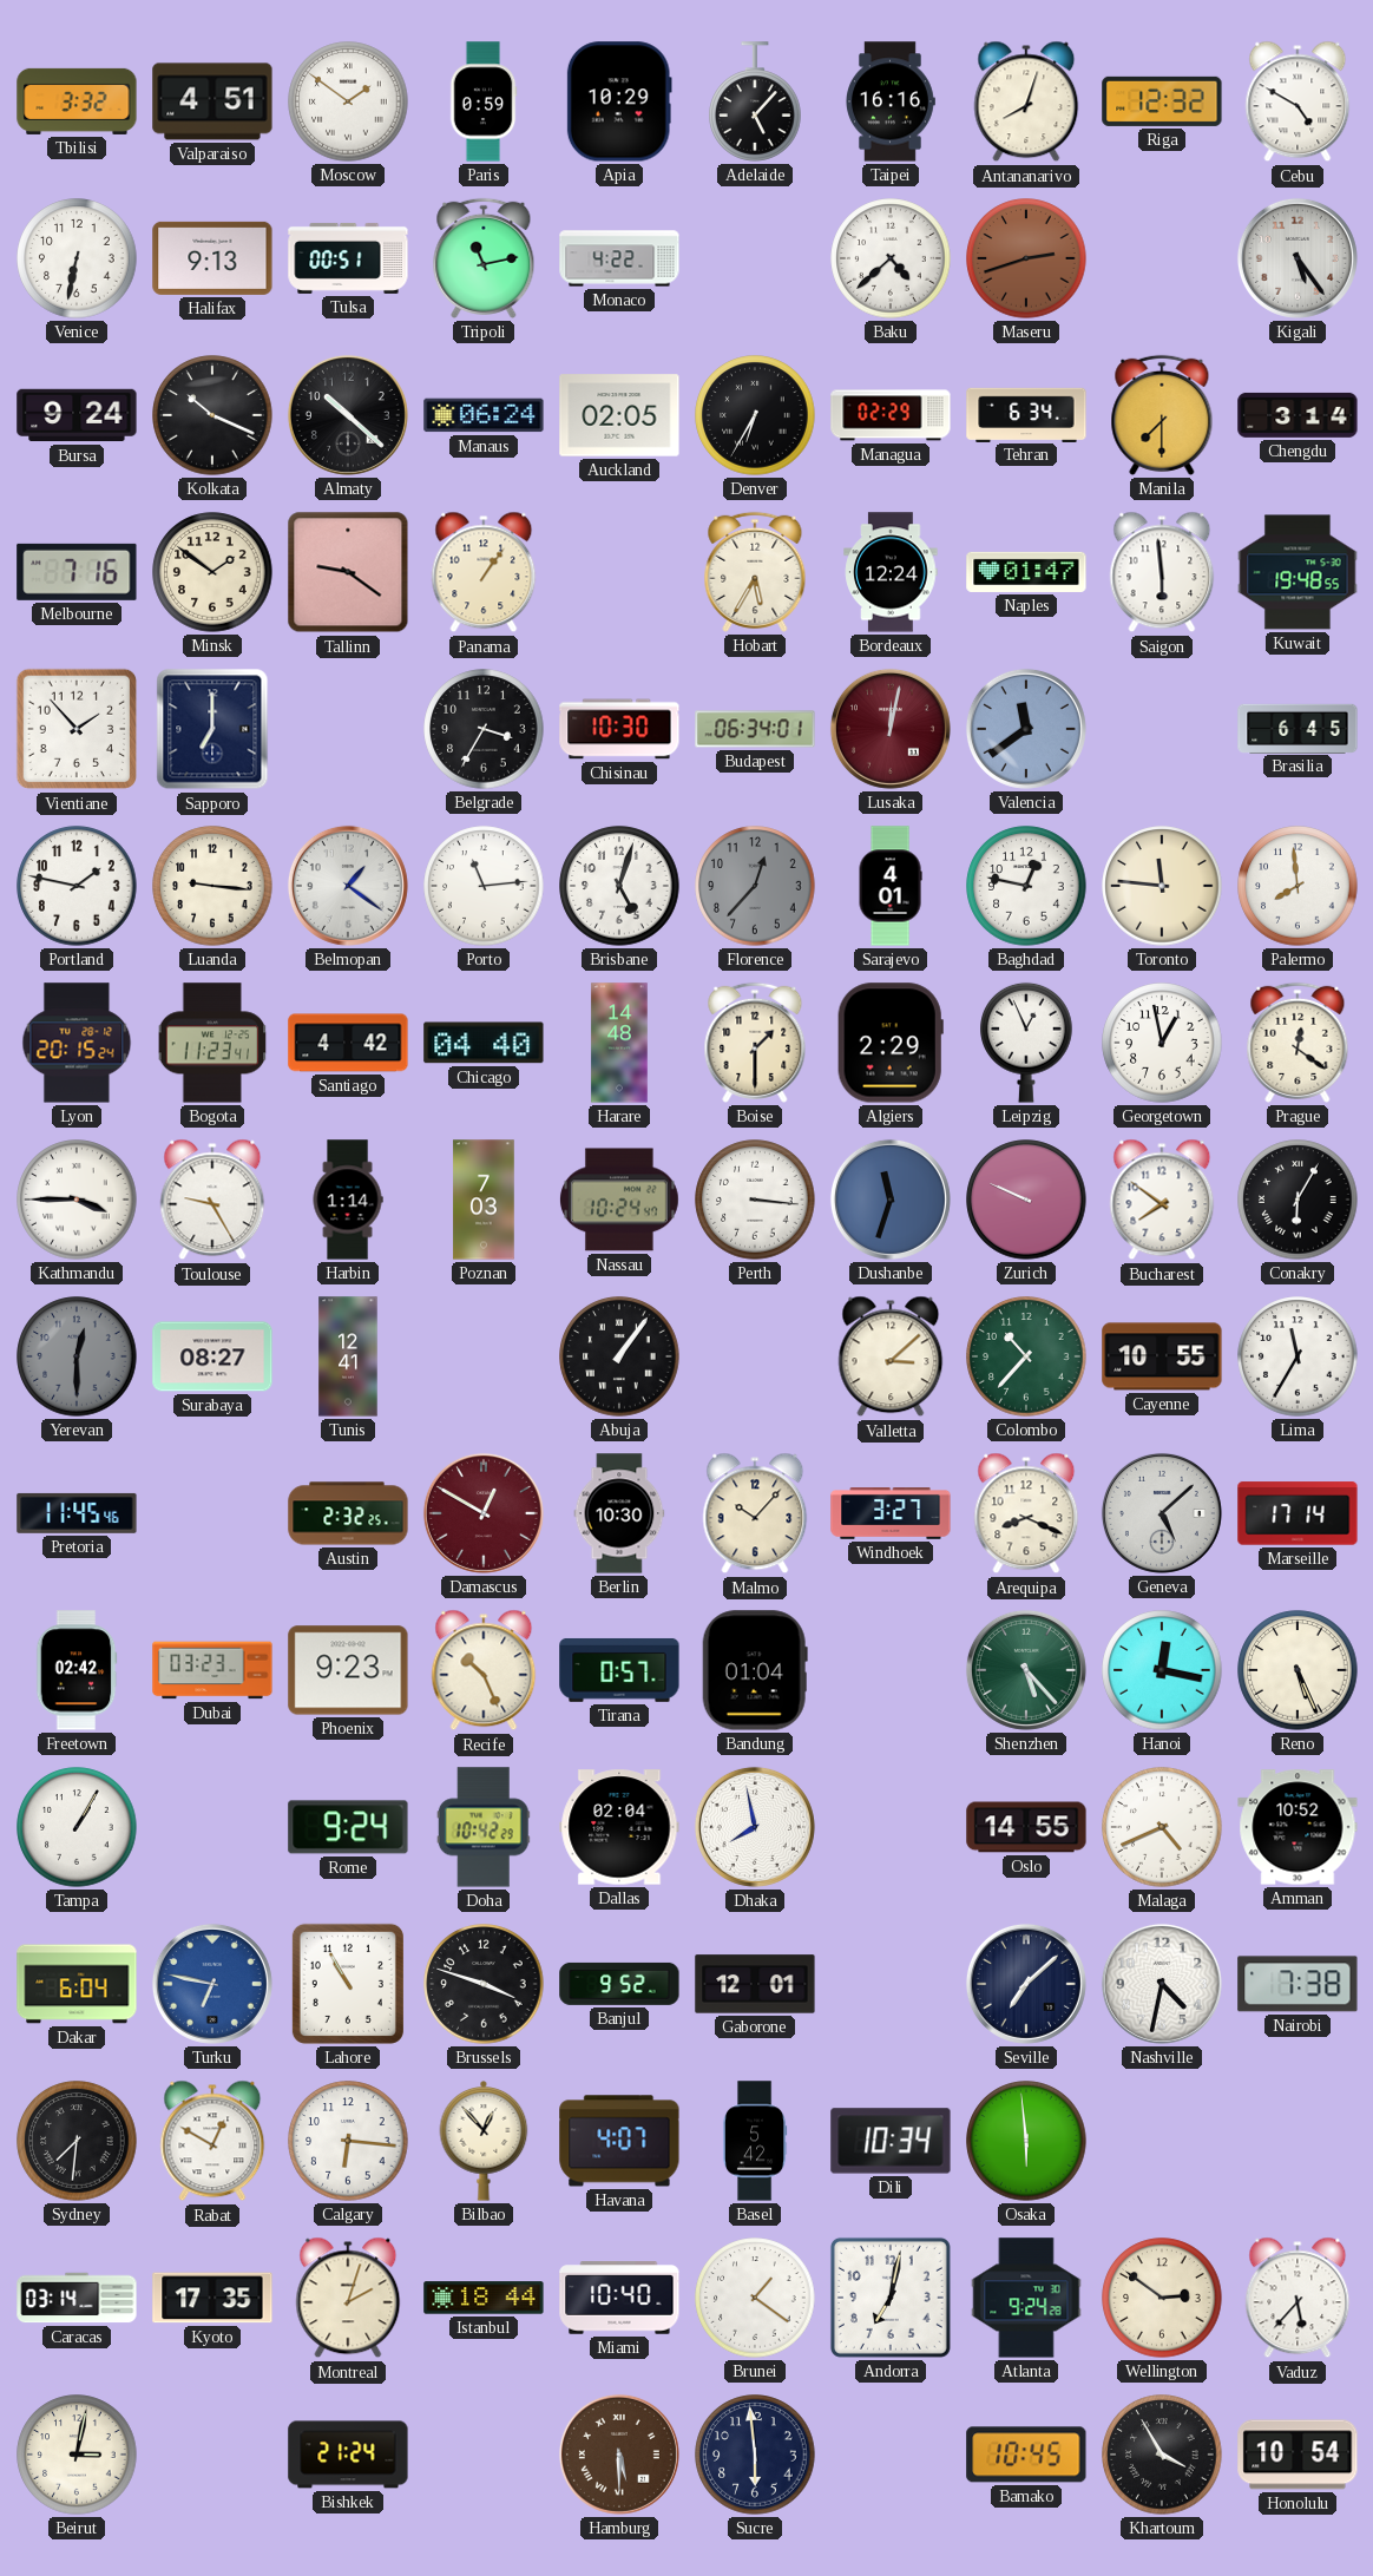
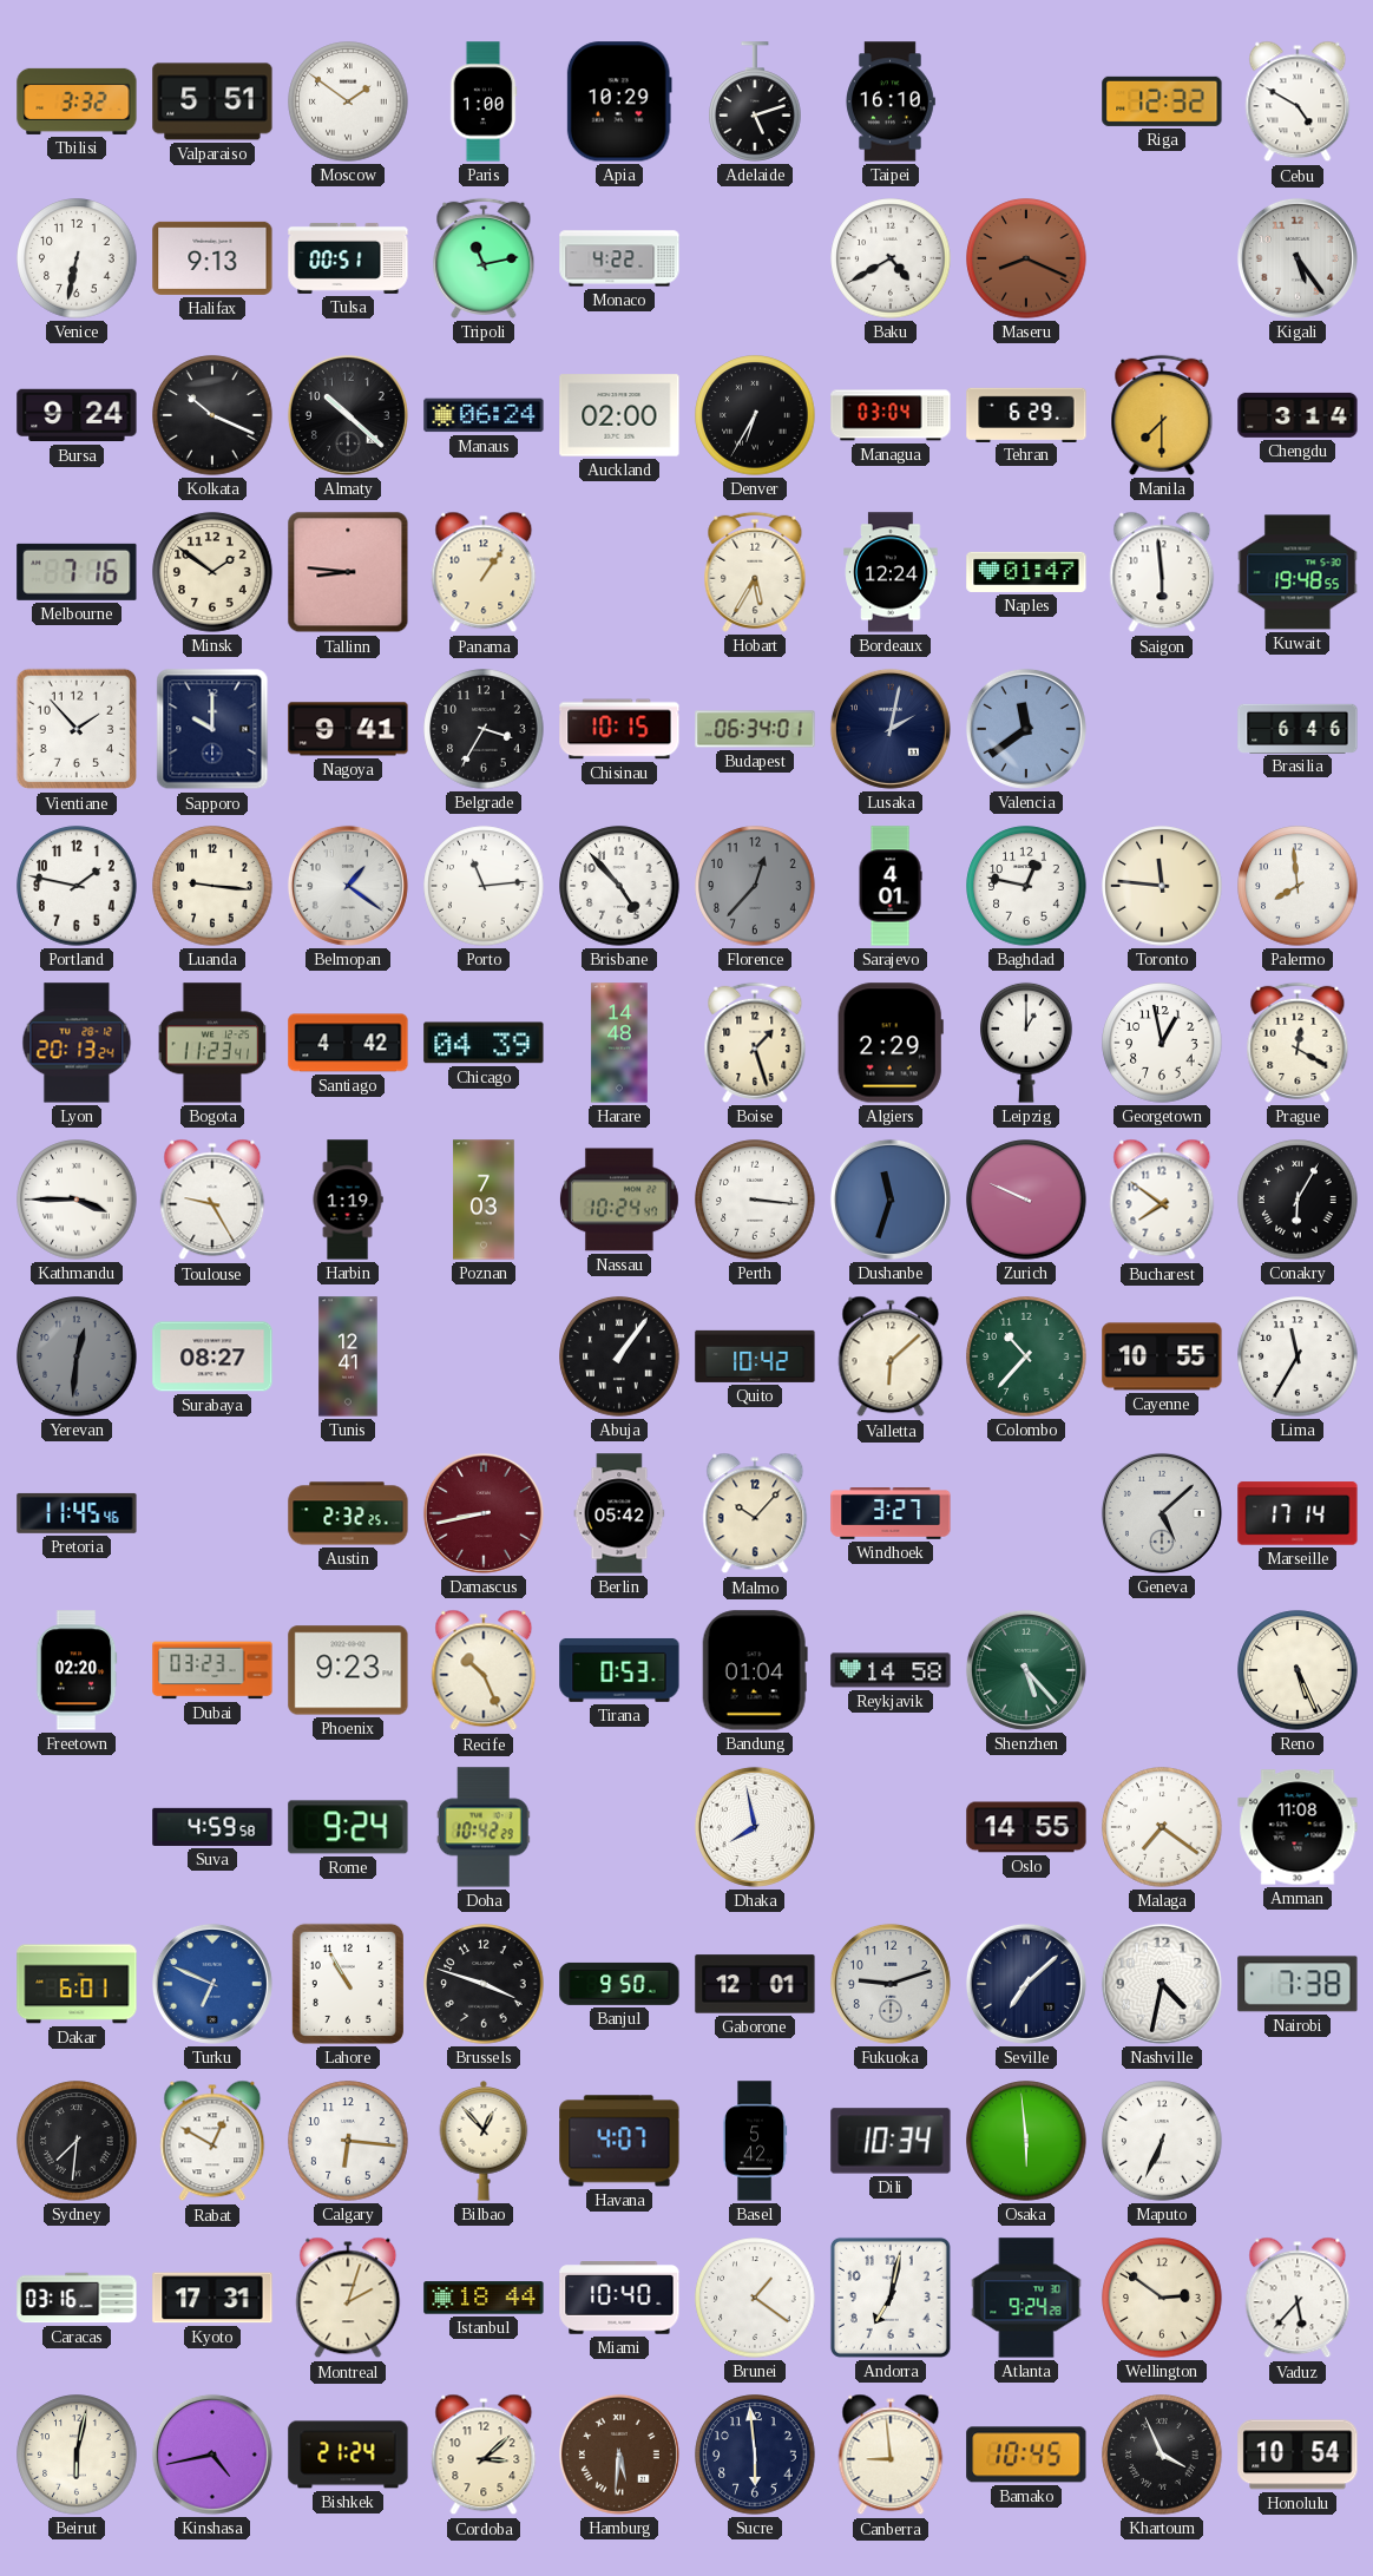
Valparaiso: 4:51 -> 5:51
Paris: 0:59 -> 1:00
Adelaide: 5:07 -> 5:12
Taipei: 16:16 -> 16:10
Antananarivo: 8:03 -> none
Baku: 4:38 -> 4:40
Maseru: 2:42 -> 8:19
Auckland: 02:05 -> 02:00
Managua: 02:29 -> 03:04
Tehran: 6:34 -> 6:29
Tallinn: 9:21 -> 8:46
Sapporo: 7:00 -> 10:00
Nagoya: none -> 9:41
Chisinau: 10:30 -> 10:15
Lusaka: 12:02 -> 2:02
Lusaka dial: burgundy -> navy
Brasilia: 6:45 -> 6:46
Brisbane: 5:03 -> 4:53
Lyon: 20:15 -> 20:13
Chicago: 04:40 -> 04:39
Boise: 1:30 -> 1:27
Leipzig: 12:56 -> 1:00
Prague: 12:21 -> 12:20
Harbin: 1:14 -> 1:19
Yerevan: 12:30 -> 12:31
Quito: none -> 10:42
Valletta: 3:08 -> 6:08
Damascus: 12:50 -> 8:43
Berlin: 10:30 -> 05:42
Arequipa: 8:19 -> none
Freetown: 02:42 -> 02:20
Tirana: 0:57 -> 0:53
Reykjavik: none -> 14:58
Hanoi: 12:17 -> none
Tampa: 1:05 -> none
Suva: none -> 4:59
Dallas: 02:04 -> none
Malaga: 4:41 -> 7:21
Amman: 10:52 -> 11:08
Dakar: 6:04 -> 6:01
Turku: 6:47 -> 6:49
Banjul: 9:52 -> 9:50
Fukuoka: none -> 9:12
Maputo: none -> 6:34
Caracas: 03:14 -> 03:16
Kyoto: 17:35 -> 17:31
Beirut: 3:02 -> 6:02
Kinshasa: none -> 4:43
Cordoba: none -> 3:08
Hamburg: 5:30 -> 5:31
Canberra: none -> 8:59
Khartoum: 3:55 -> 3:56
